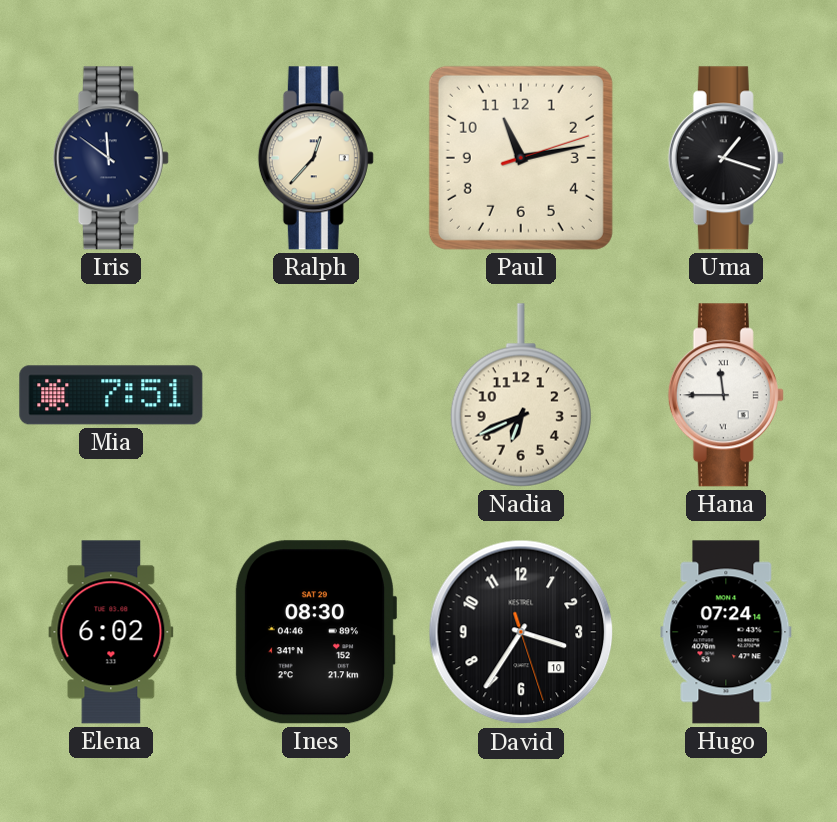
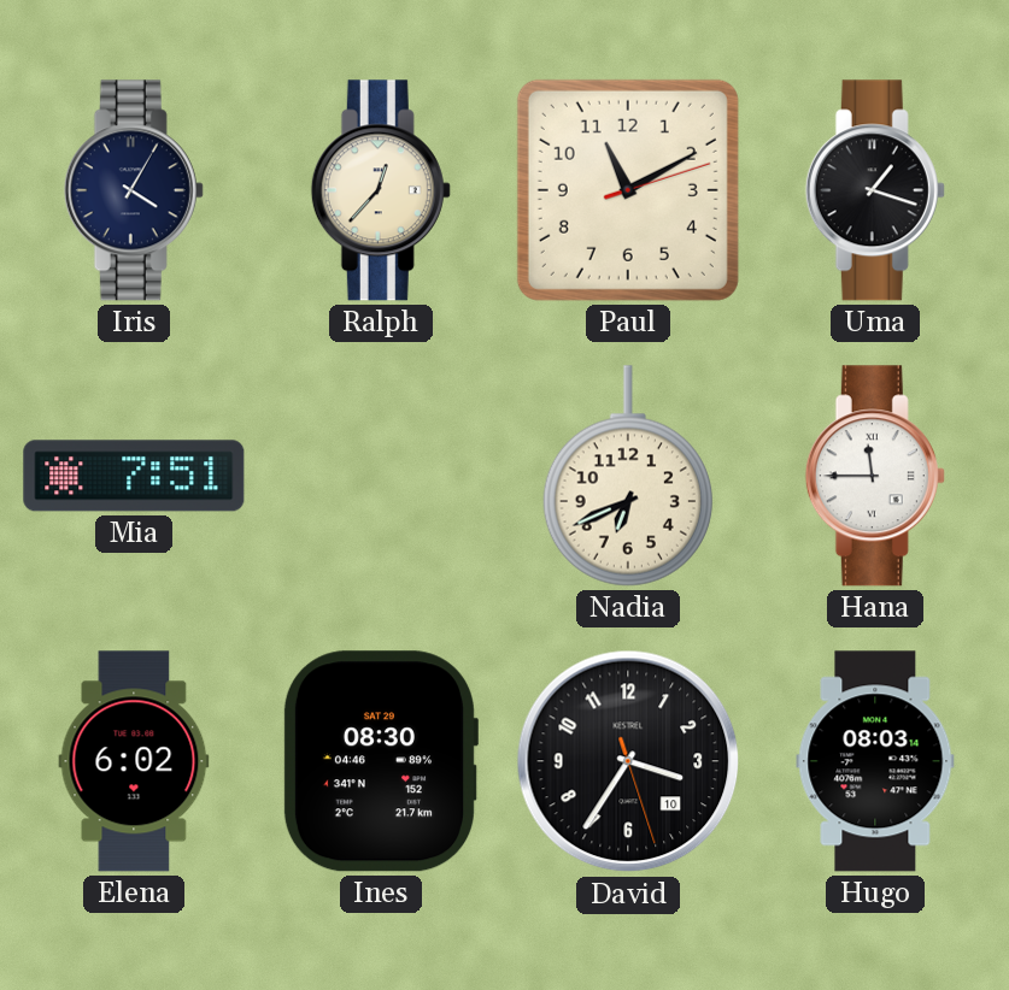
Iris: 11:51 -> 4:05
Paul: 11:13 -> 11:10
Hugo: 07:24 -> 08:03
